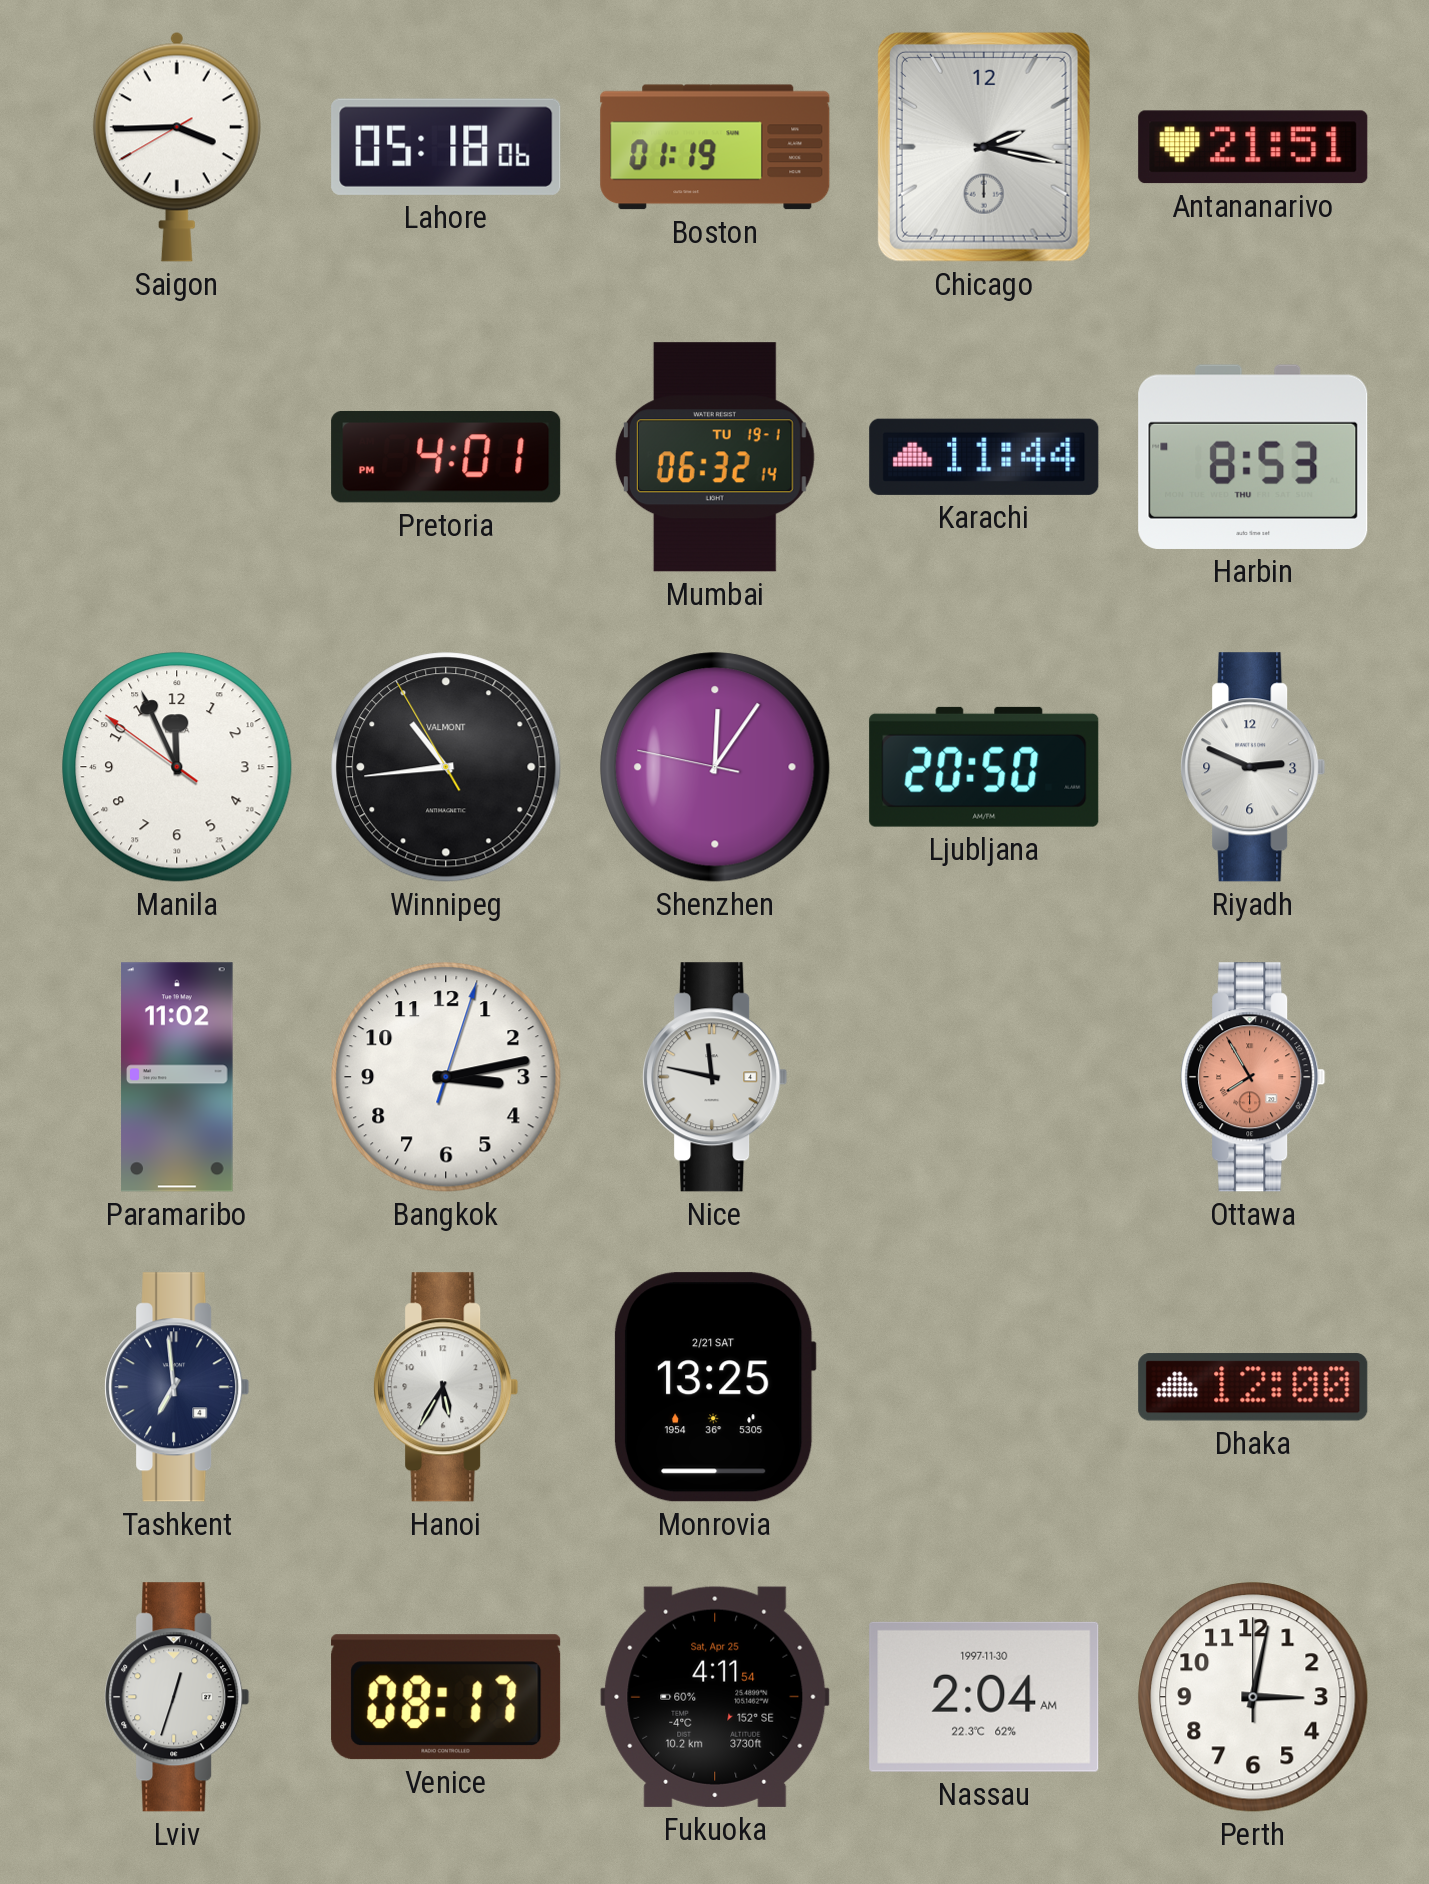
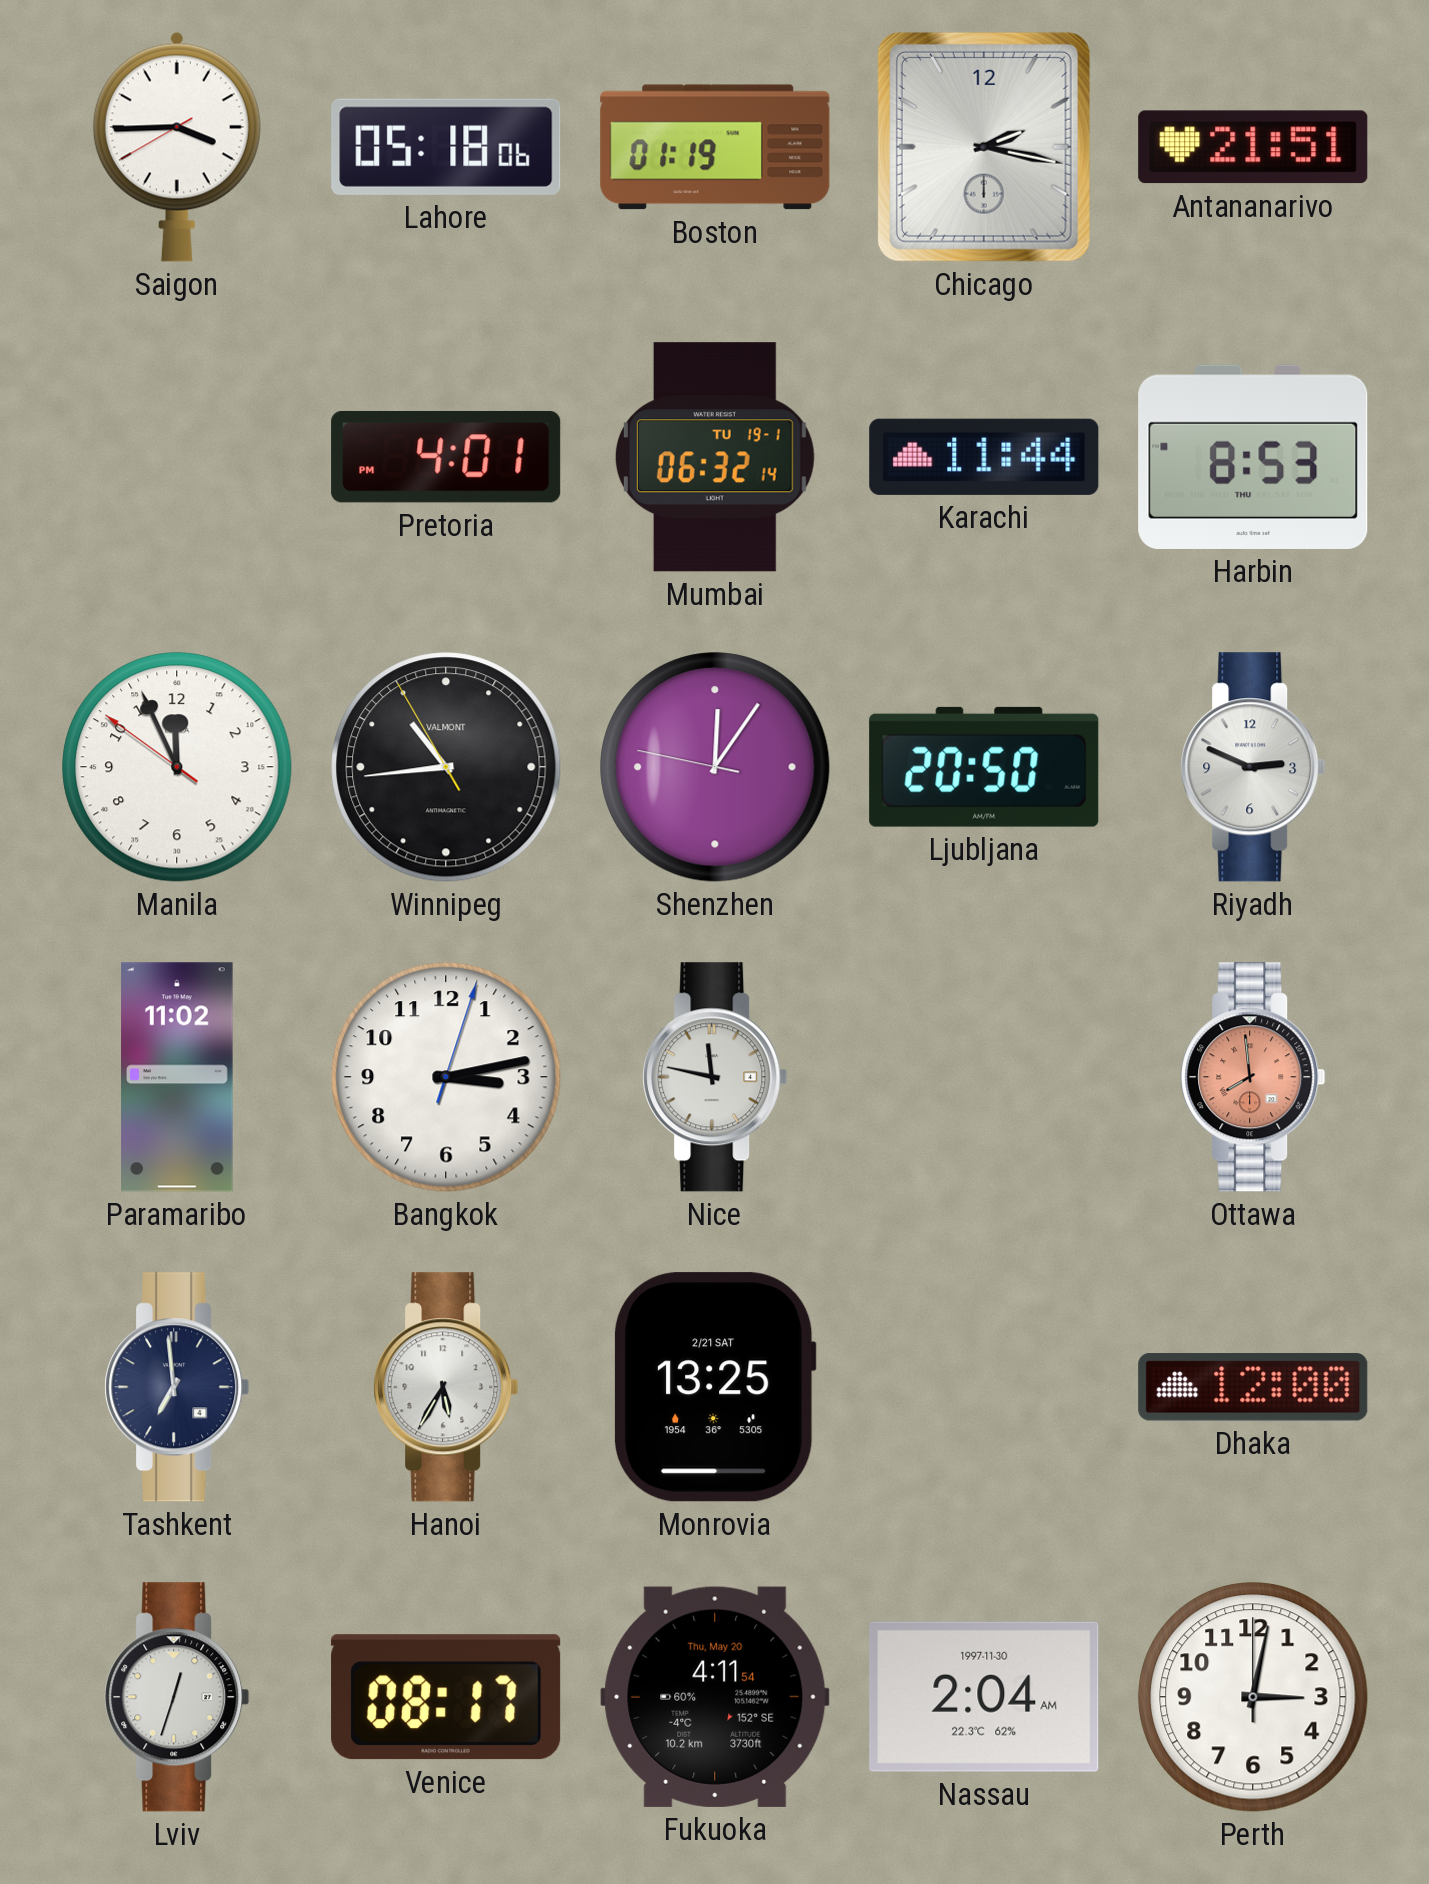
Ottawa: 7:55 -> 7:59
Fukuoka date: Sat, Apr 25 -> Thu, May 20
